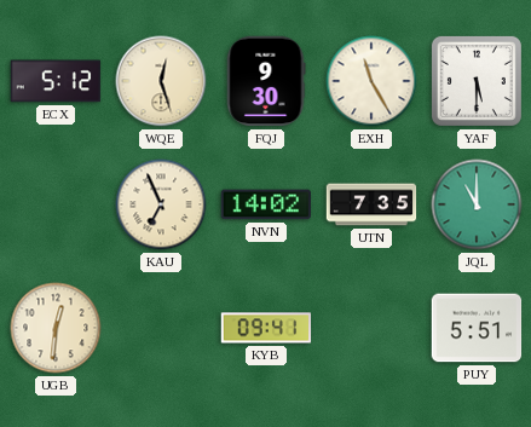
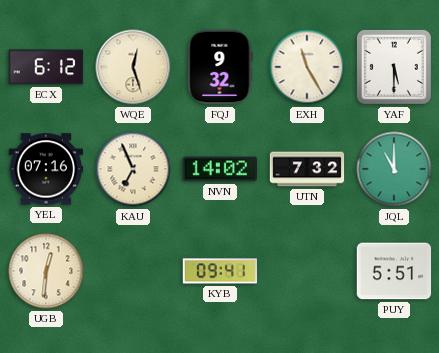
ECX: 5:12 -> 6:12
FQJ: 9:30 -> 9:32
YEL: none -> 07:16
UTN: 7:35 -> 7:32
